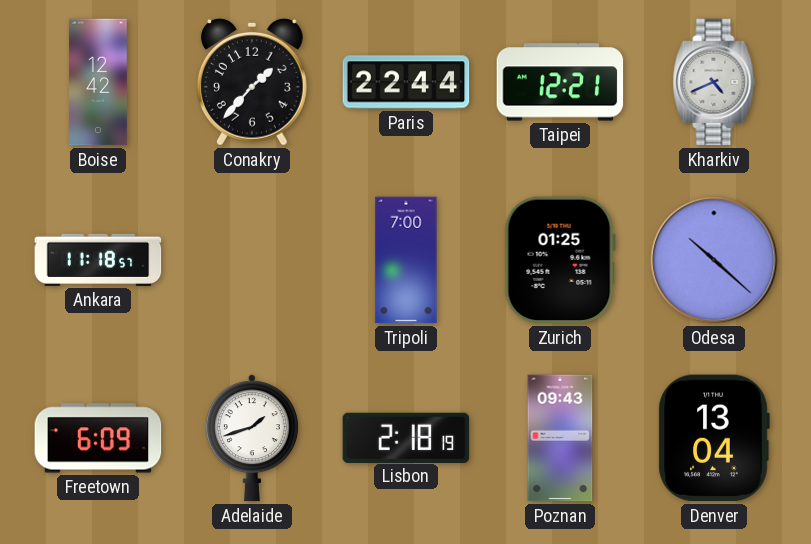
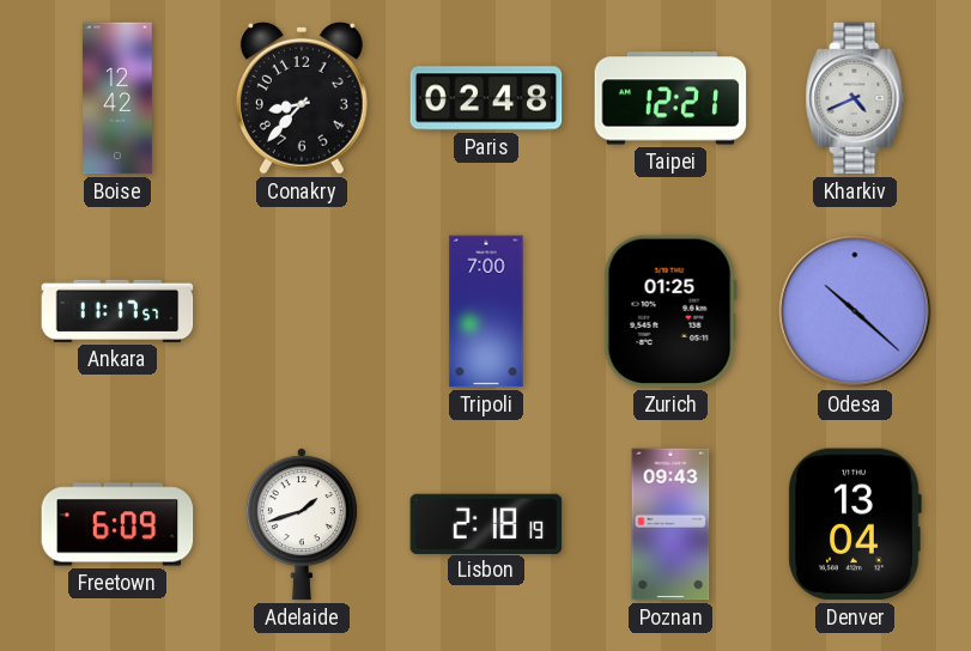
Conakry: 1:37 -> 8:37
Paris: 22:44 -> 02:48
Ankara: 11:18 -> 11:17
